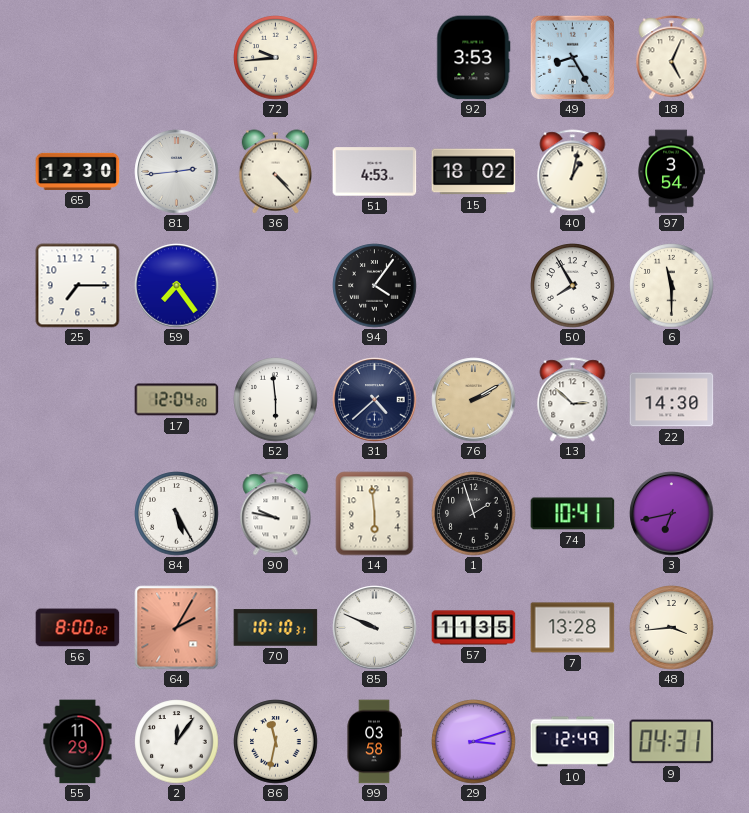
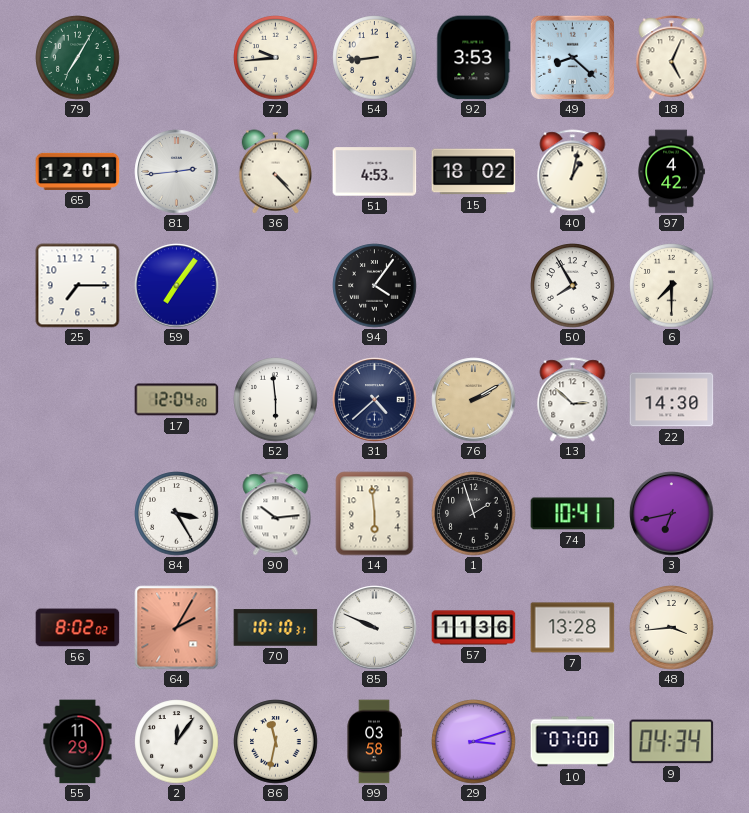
79: none -> 7:05
54: none -> 8:44
49: 8:25 -> 8:22
65: 12:30 -> 12:01
97: 3:54 -> 4:42
59: 7:24 -> 7:06
6: 11:30 -> 7:30
84: 5:25 -> 3:25
90: 9:47 -> 10:14
56: 8:00 -> 8:02
57: 11:35 -> 11:36
10: 12:49 -> 07:00
9: 04:31 -> 04:34
